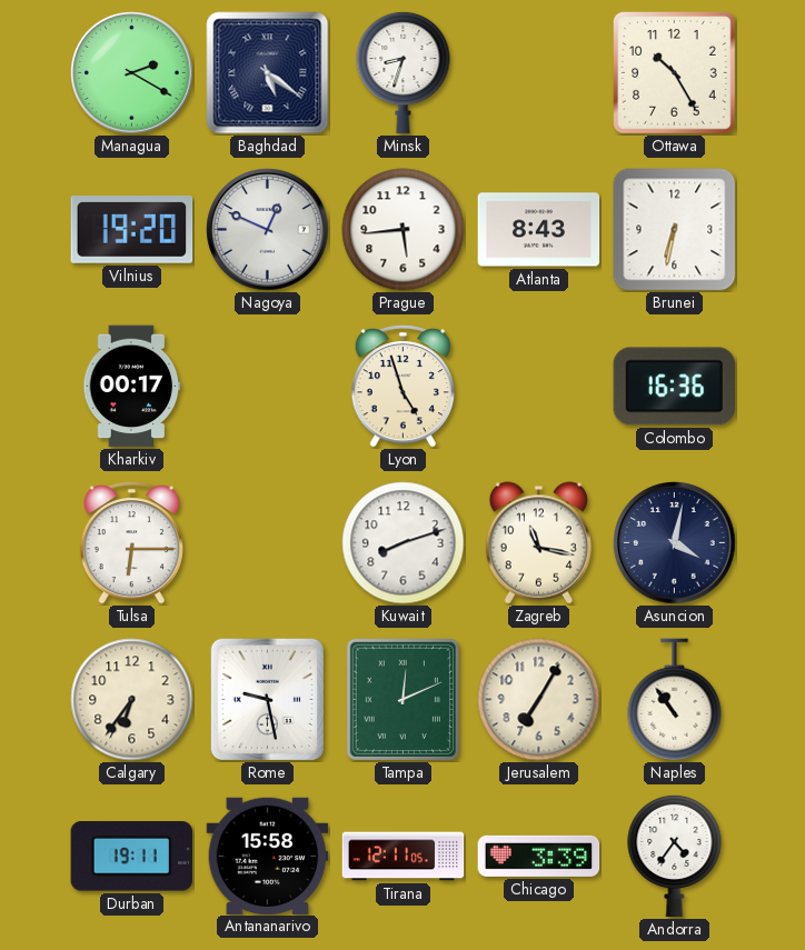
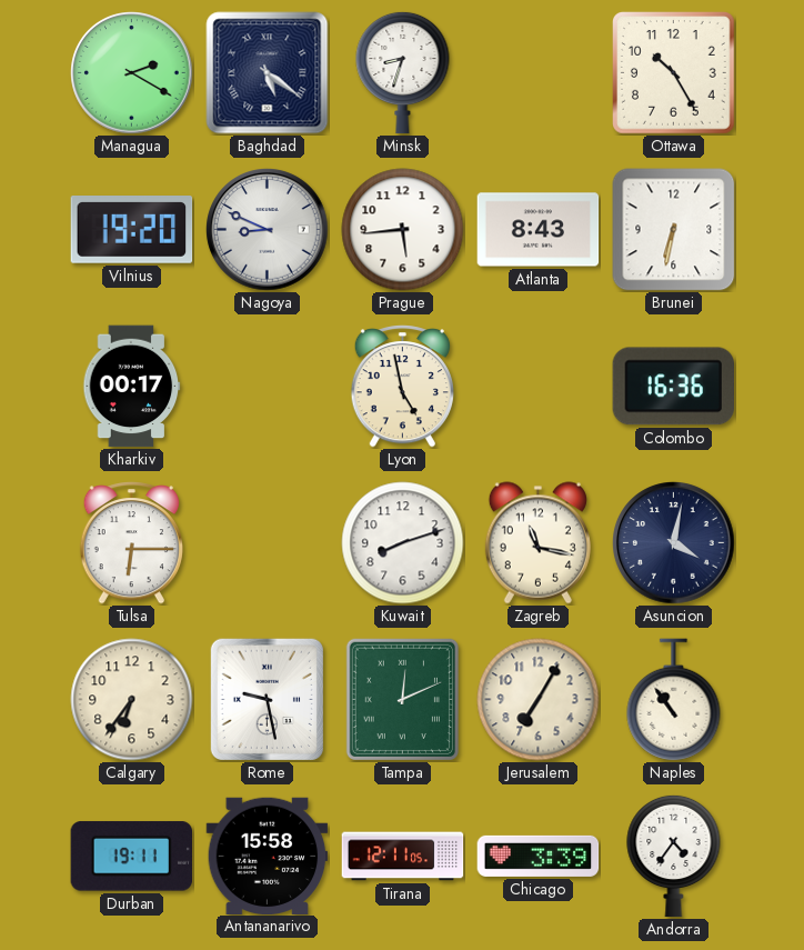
Nagoya: 12:49 -> 8:49
Lyon: 4:57 -> 4:58
